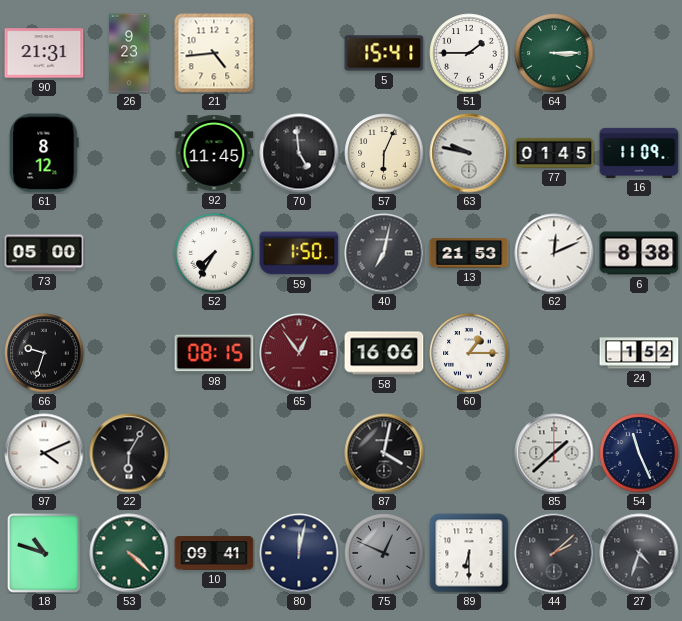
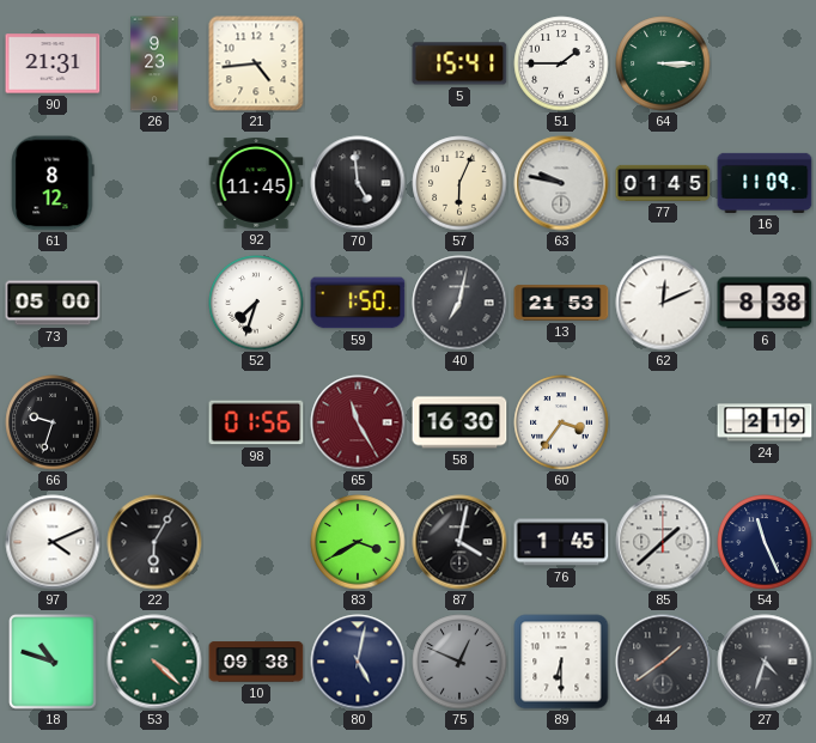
52: 7:35 -> 7:33
98: 08:15 -> 01:56
65: 12:54 -> 11:25
58: 16:06 -> 16:30
60: 1:15 -> 3:36
24: 1:52 -> 2:19
83: none -> 3:40
76: none -> 1:45
10: 09:41 -> 09:38
80: 12:02 -> 5:02
44: 2:08 -> 1:39
